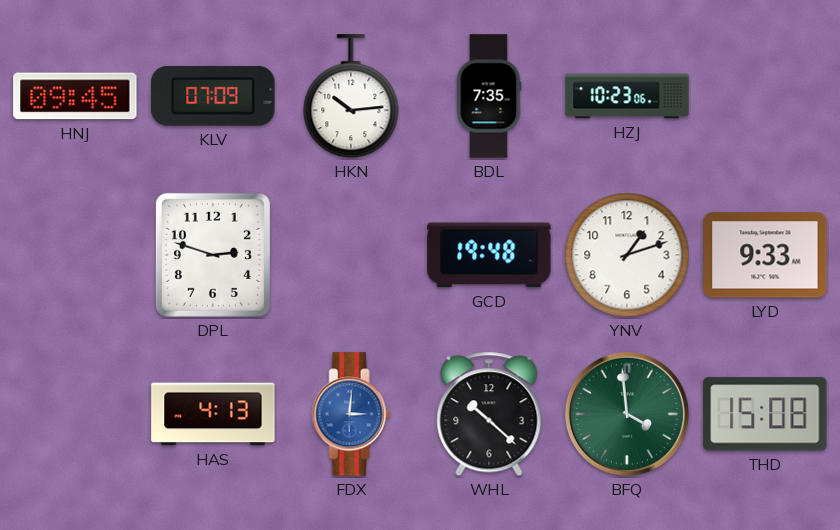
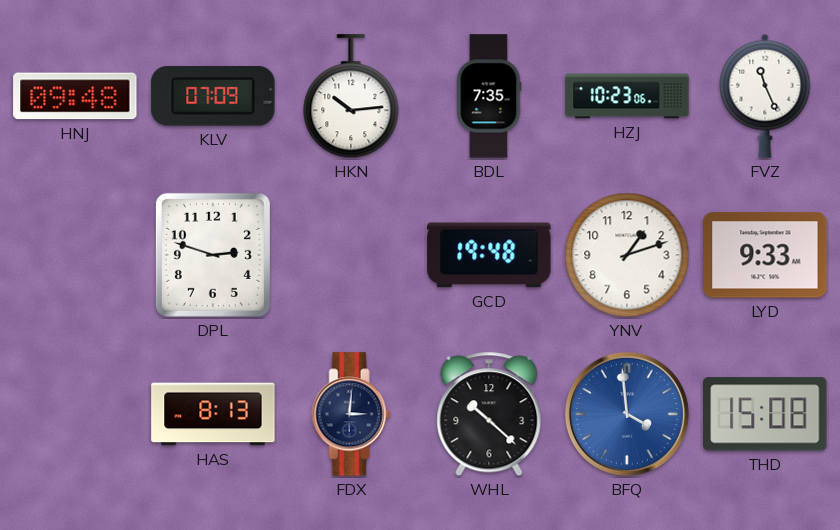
HNJ: 09:45 -> 09:48
FVZ: none -> 11:26
HAS: 4:13 -> 8:13
FDX dial: blue -> navy
BFQ dial: green -> blue
